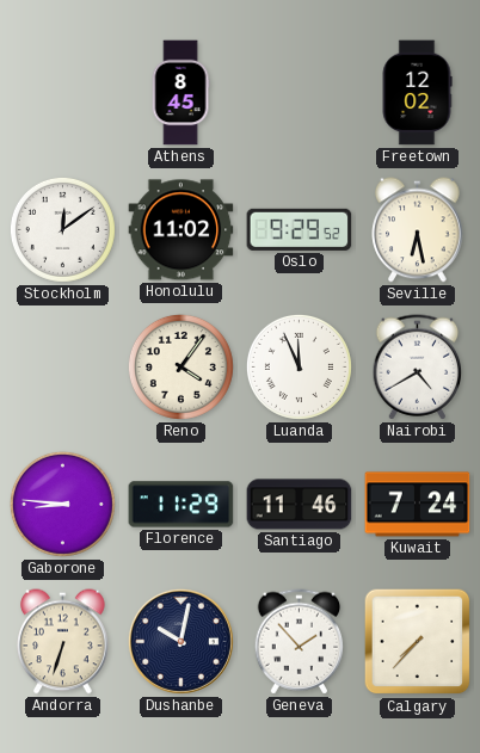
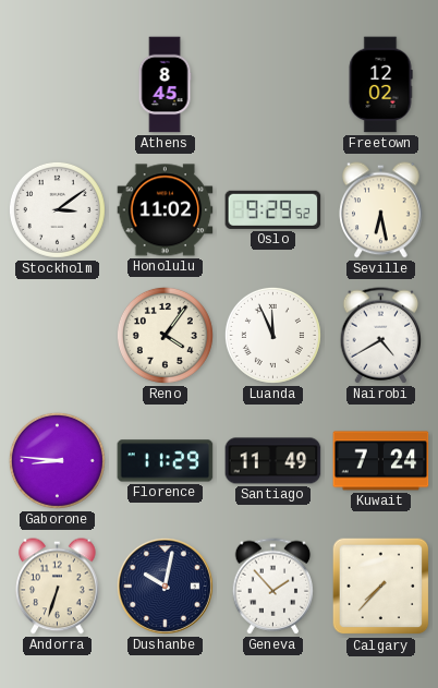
Stockholm: 12:09 -> 3:09
Santiago: 11:46 -> 11:49
